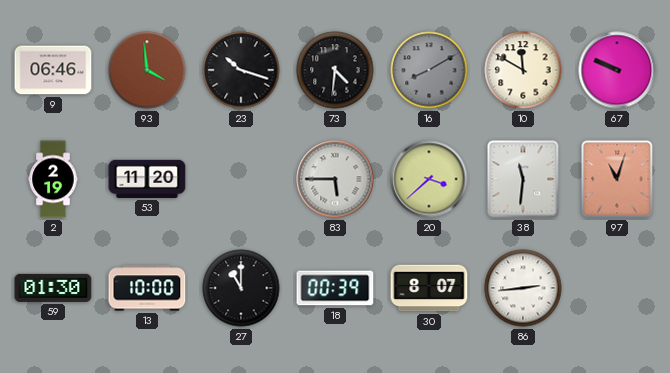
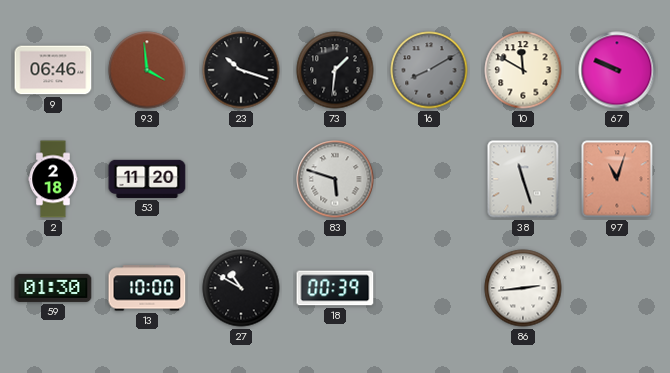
73: 4:31 -> 1:31
2: 2:19 -> 2:18
83: 5:45 -> 5:48
20: 3:38 -> none
38: 11:31 -> 11:27
27: 11:00 -> 10:50
30: 8:07 -> none
